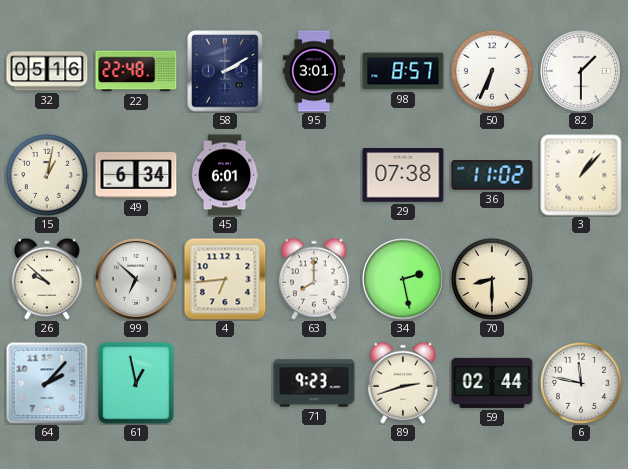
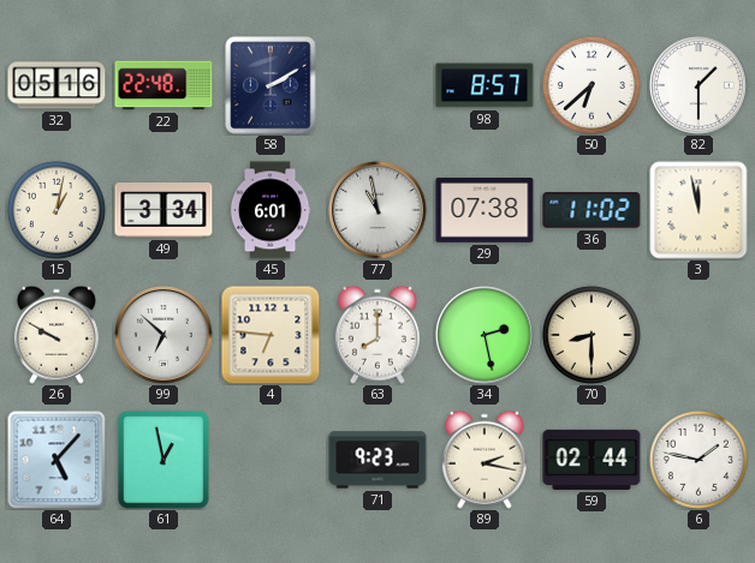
95: 3:01 -> none
50: 6:34 -> 6:38
49: 6:34 -> 3:34
77: none -> 10:58
3: 1:07 -> 11:58
26: 9:52 -> 9:50
4: 6:44 -> 6:46
64: 2:07 -> 5:07
89: 2:42 -> 2:17
6: 11:47 -> 1:47
